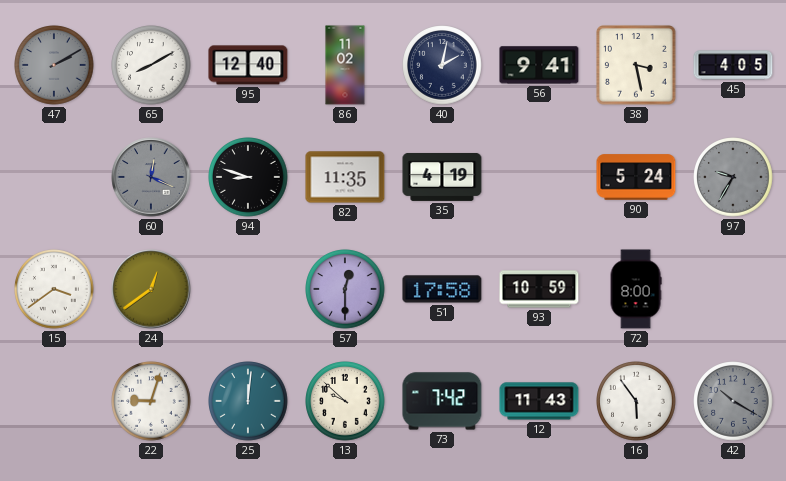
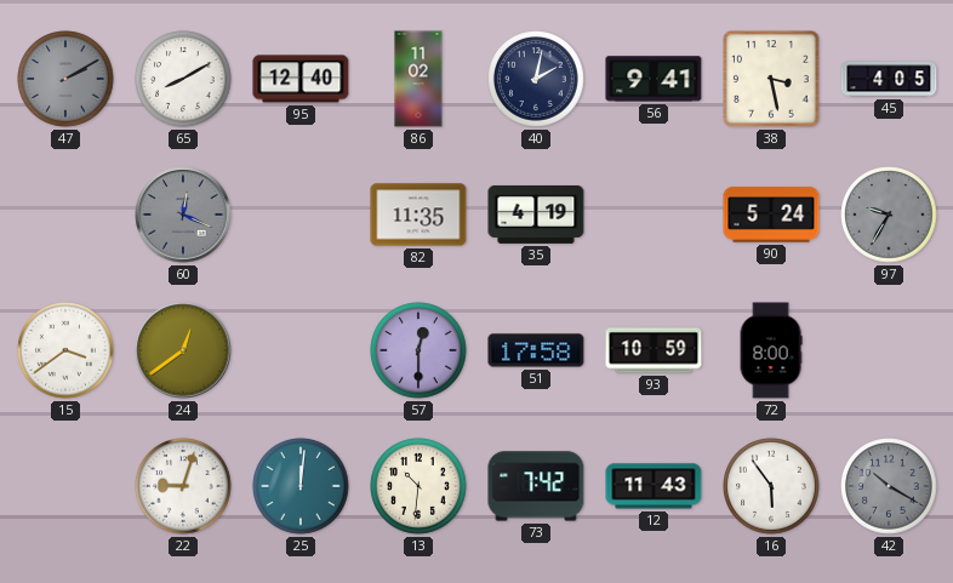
94: 8:48 -> none
13: 9:52 -> 10:31
